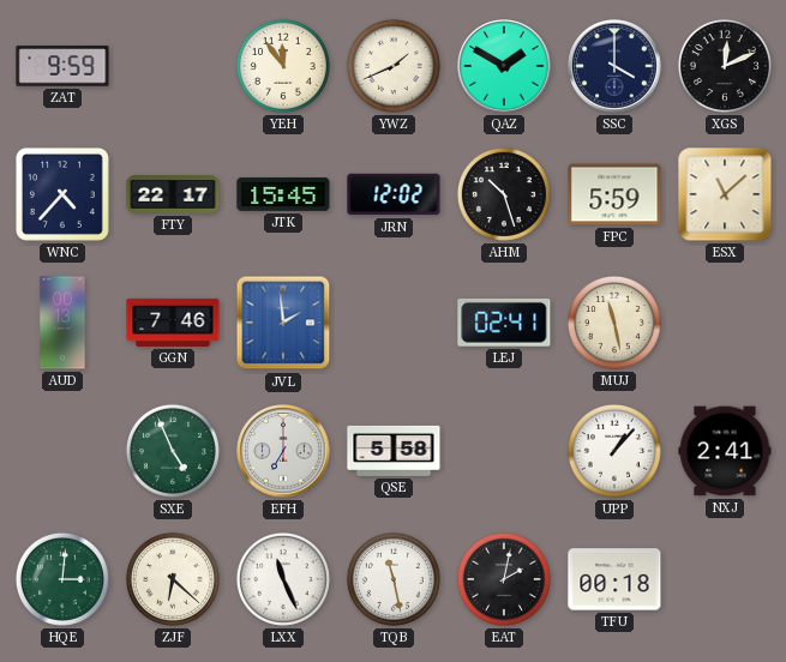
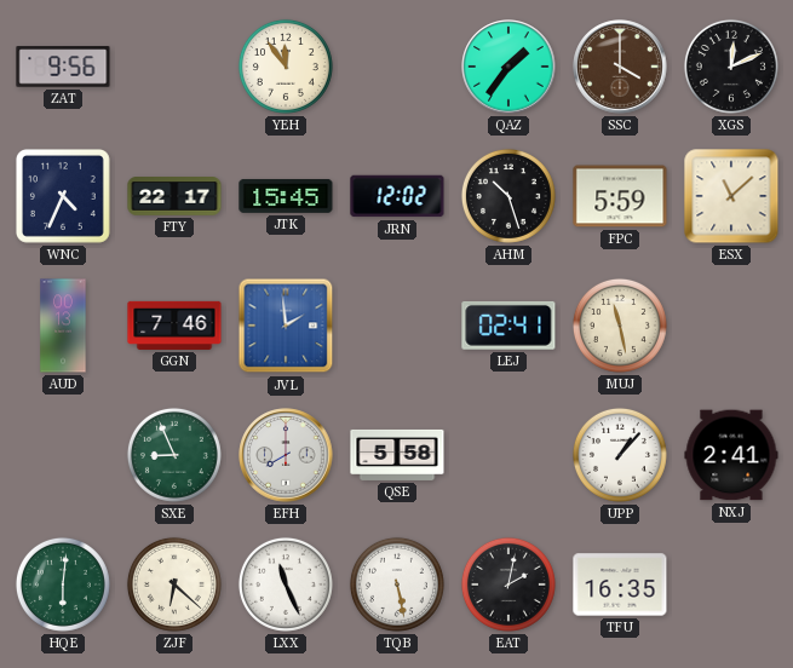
ZAT: 9:59 -> 9:56
YWZ: 1:41 -> none
QAZ: 1:50 -> 1:36
SSC dial: navy -> brown
WNC: 4:37 -> 4:34
SXE: 4:56 -> 8:56
EFH: 7:00 -> 8:00
HQE: 3:01 -> 6:01
TQB: 11:28 -> 5:28
TFU: 00:18 -> 16:35
